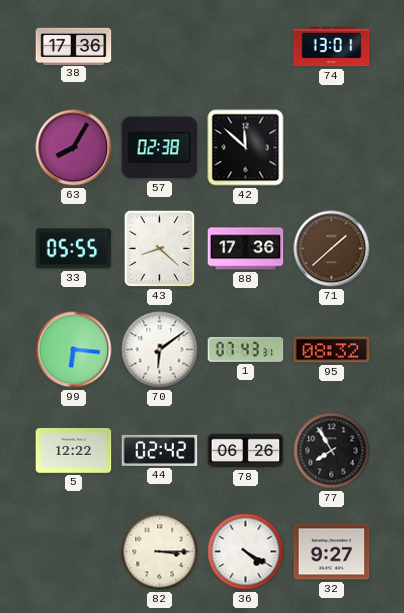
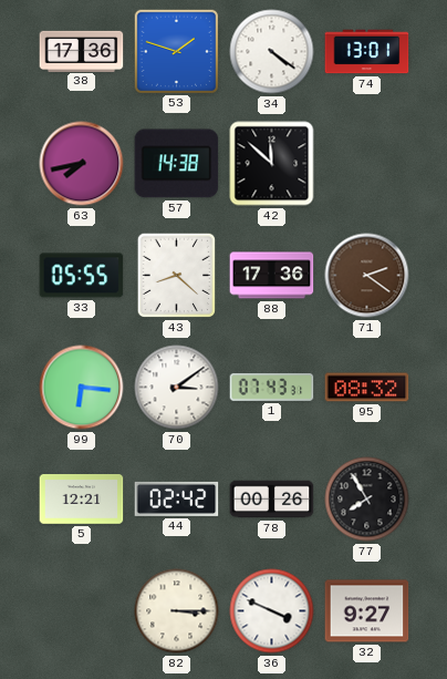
53: none -> 1:48
34: none -> 4:21
63: 8:05 -> 7:43
57: 02:38 -> 14:38
71: 1:38 -> 2:21
70: 6:09 -> 3:09
5: 12:22 -> 12:21
78: 06:26 -> 00:26
36: 4:20 -> 3:49
